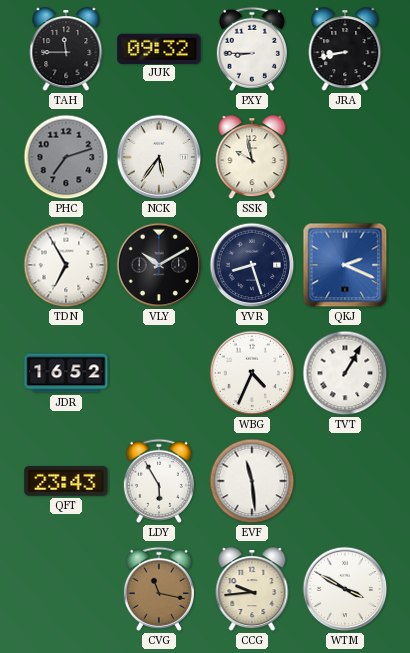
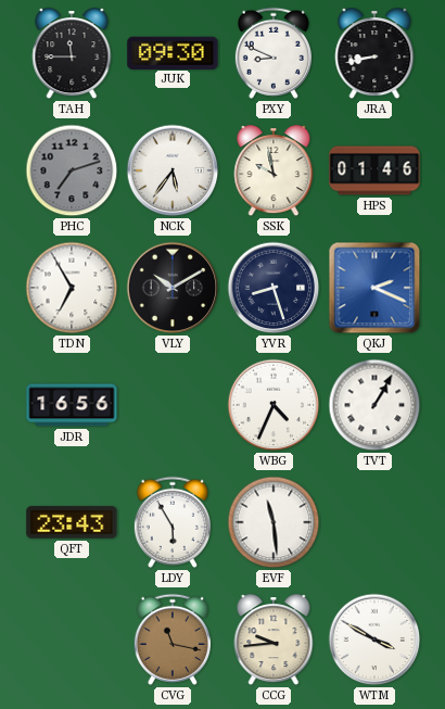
JUK: 09:32 -> 09:30
PXY: 8:45 -> 8:49
HPS: none -> 01:46
JDR: 16:52 -> 16:56
